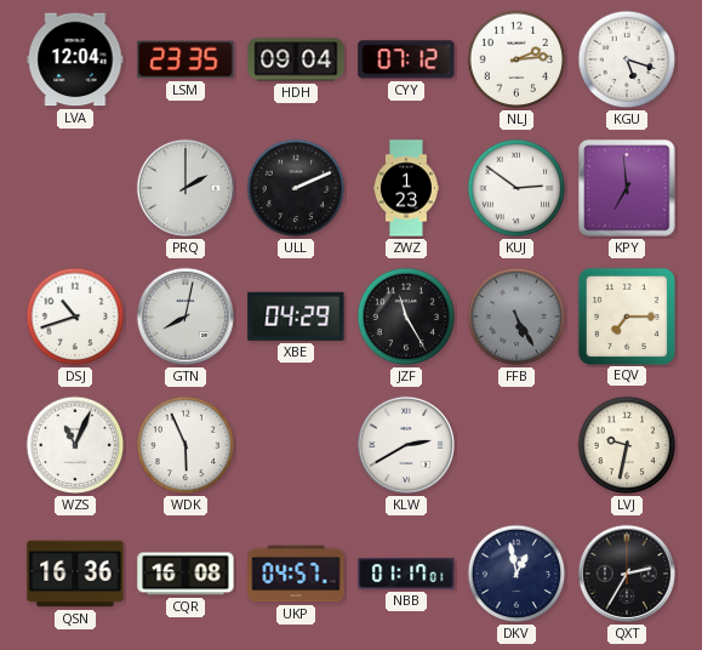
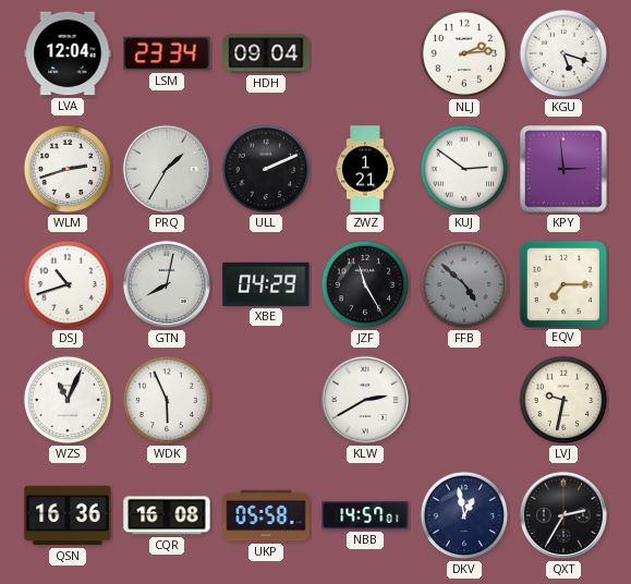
LSM: 23:35 -> 23:34
CYY: 07:12 -> none
WLM: none -> 2:42
PRQ: 2:00 -> 1:35
ZWZ: 1:23 -> 1:21
KPY: 6:59 -> 2:59
FFB: 5:25 -> 4:52
UKP: 04:57 -> 05:58
NBB: 01:17 -> 14:57
